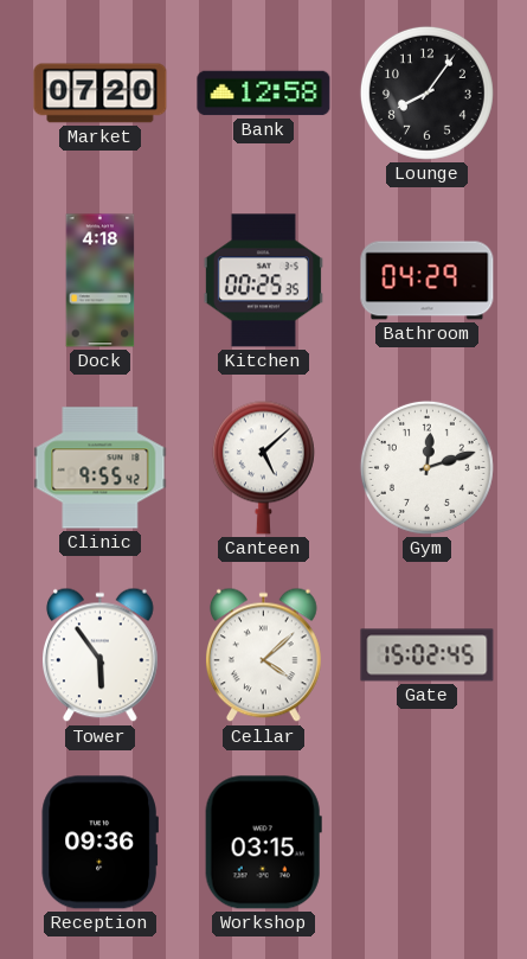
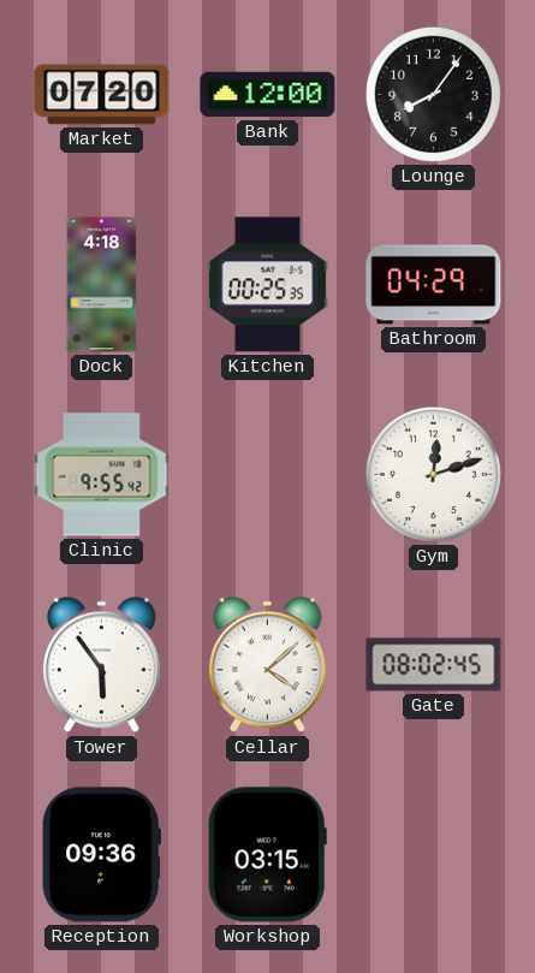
Bank: 12:58 -> 12:00
Canteen: 5:08 -> none
Gate: 15:02 -> 08:02
